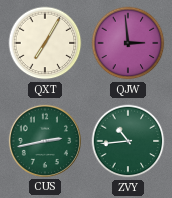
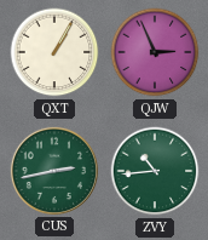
QXT: 7:05 -> 1:05
QJW: 2:59 -> 2:56
